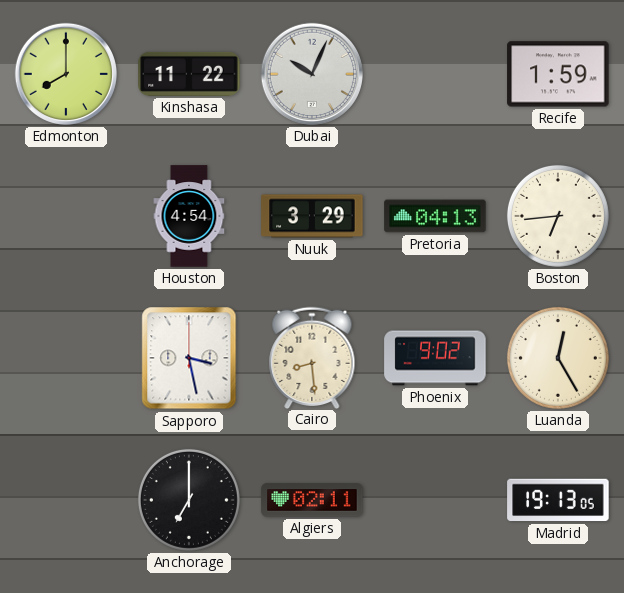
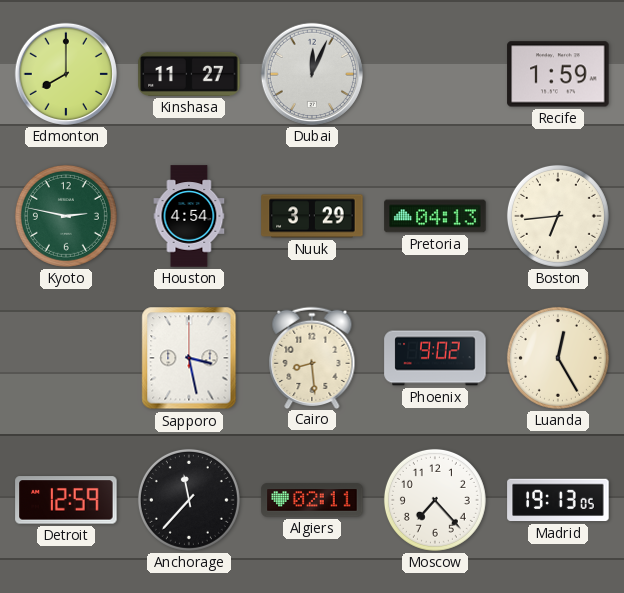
Kinshasa: 11:22 -> 11:27
Dubai: 10:04 -> 12:04
Kyoto: none -> 2:47
Detroit: none -> 12:59
Anchorage: 7:00 -> 11:37
Moscow: none -> 7:23
